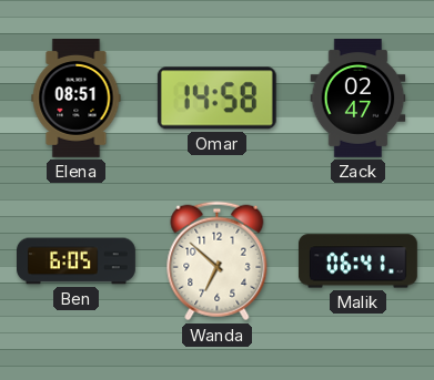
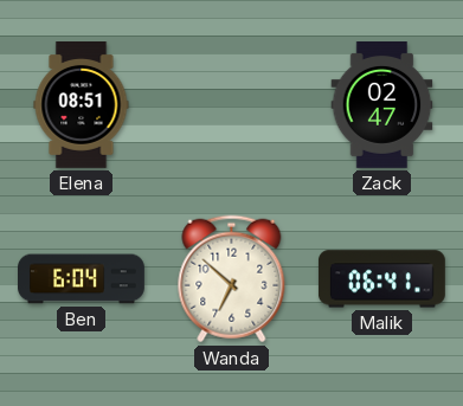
Omar: 14:58 -> none
Ben: 6:05 -> 6:04
